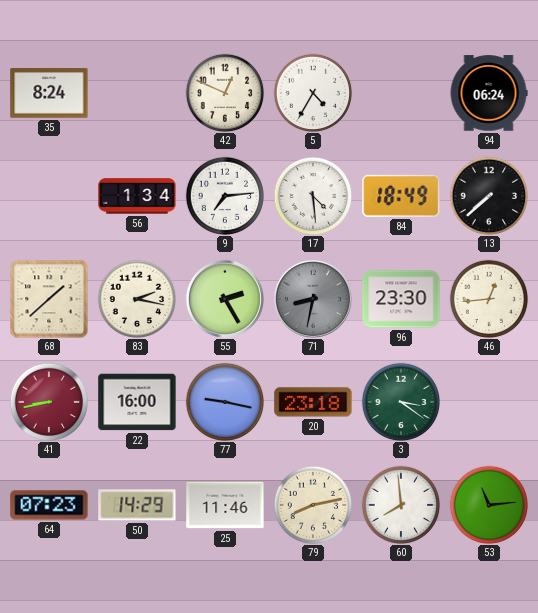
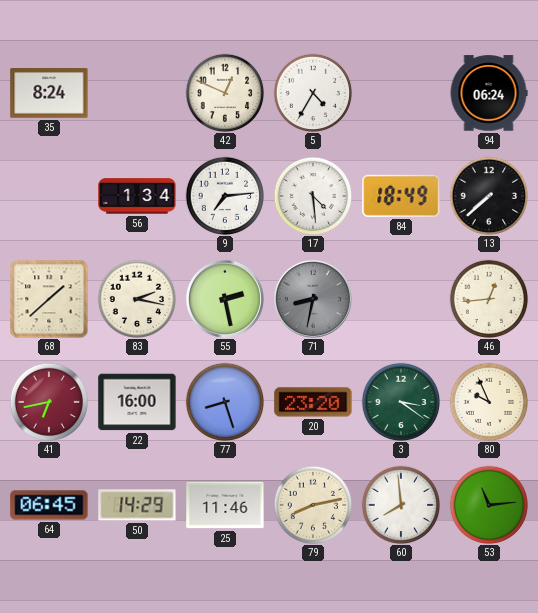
55: 2:25 -> 2:28
96: 23:30 -> none
41: 8:43 -> 6:43
77: 9:17 -> 8:27
20: 23:18 -> 23:20
80: none -> 9:56
64: 07:23 -> 06:45
